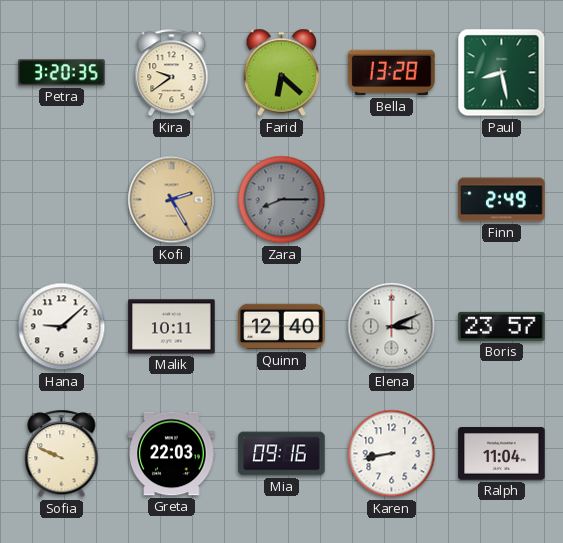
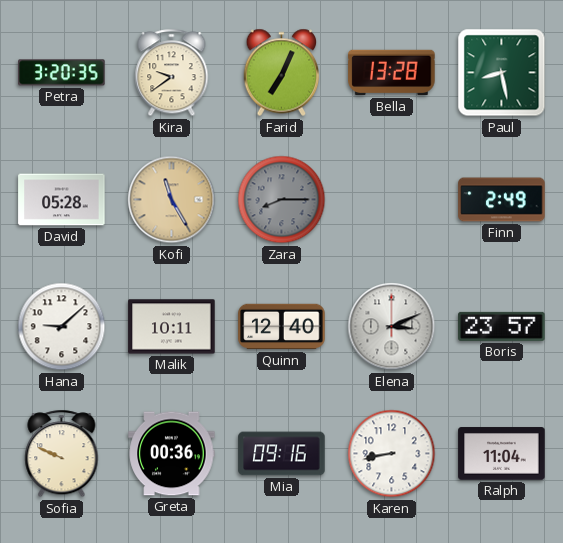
Farid: 6:22 -> 7:04
David: none -> 05:28
Kofi: 2:25 -> 11:25
Greta: 22:03 -> 00:36
